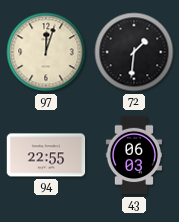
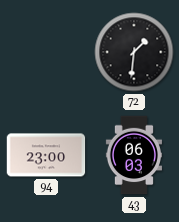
97: 12:03 -> none
94: 22:55 -> 23:00
